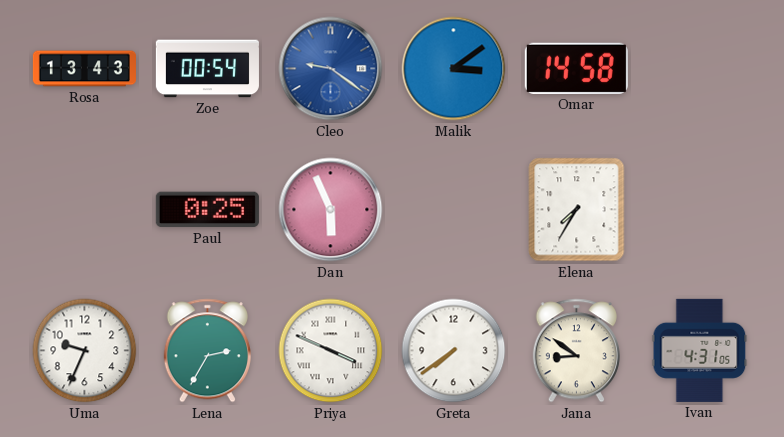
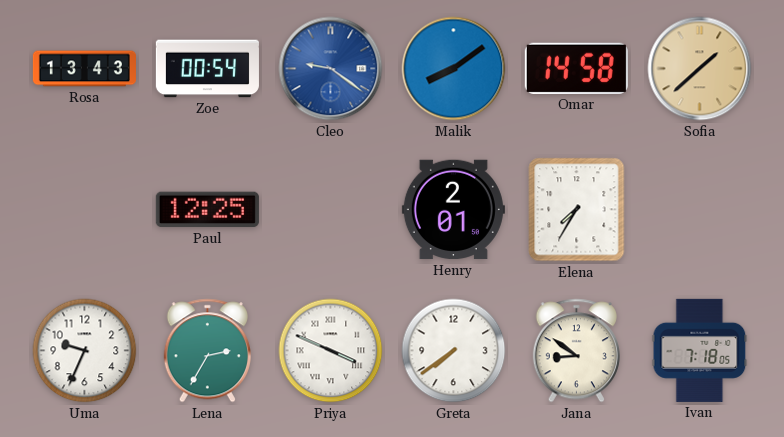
Malik: 3:09 -> 8:09
Sofia: none -> 1:38
Paul: 0:25 -> 12:25
Dan: 5:56 -> none
Henry: none -> 2:01
Ivan: 4:31 -> 7:18
